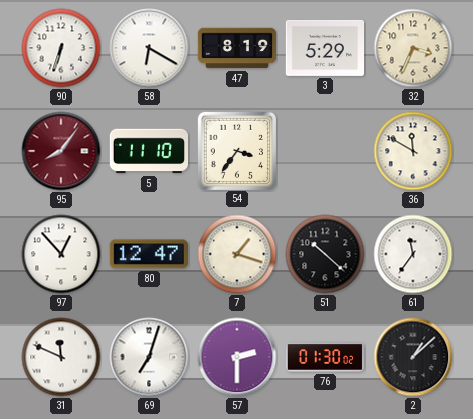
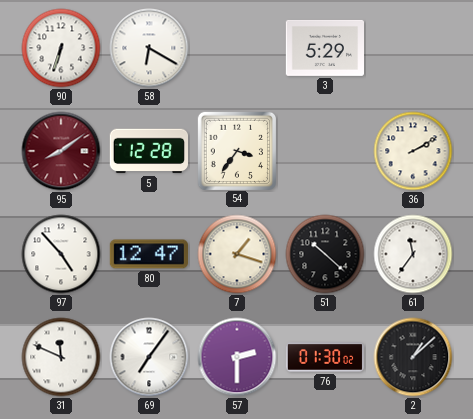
47: 8:19 -> none
32: 3:34 -> none
95: 8:06 -> 8:09
5: 11:10 -> 12:28
36: 11:50 -> 2:10
97: 12:53 -> 4:53
69: 7:03 -> 7:06
